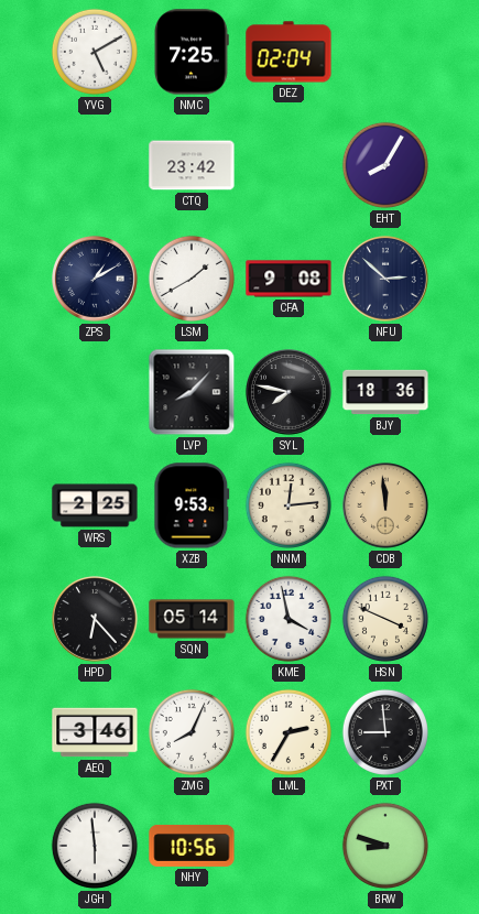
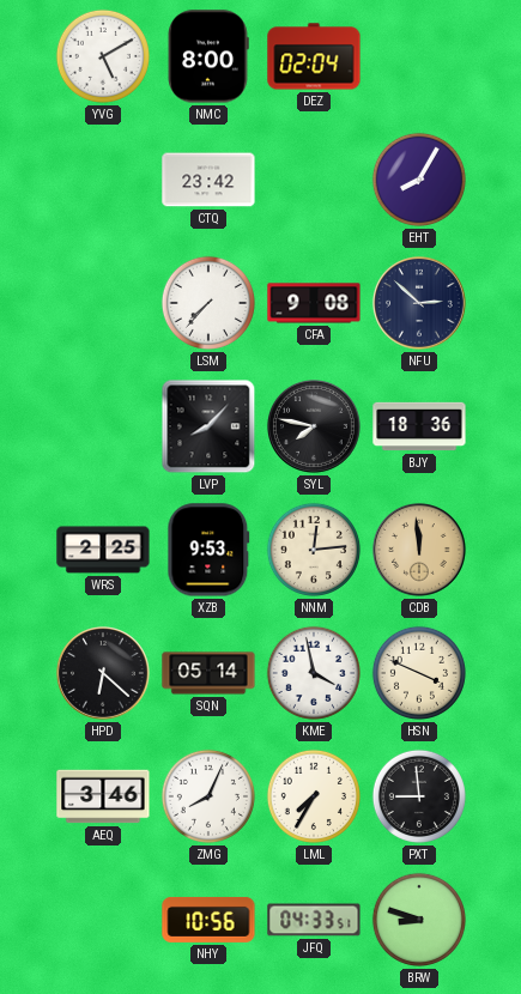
NMC: 7:25 -> 8:00
ZPS: 1:10 -> none
LSM: 1:40 -> 7:37
HPD: 6:23 -> 6:22
LML: 2:35 -> 7:35
JGH: 5:59 -> none
JFQ: none -> 04:33
